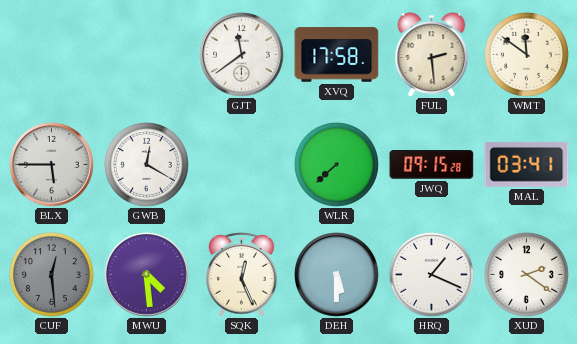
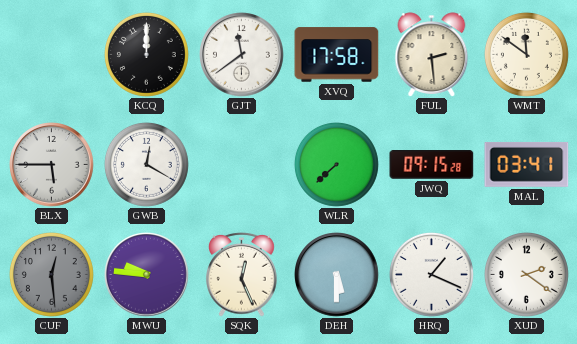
KCQ: none -> 12:00
MWU: 4:29 -> 9:46
